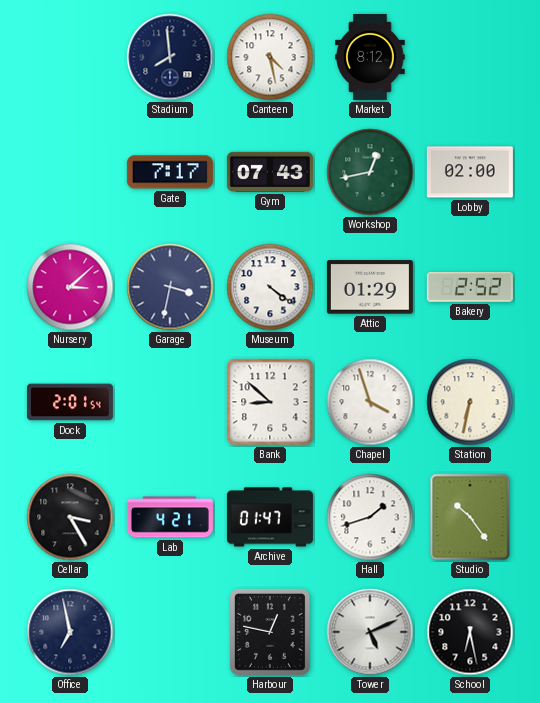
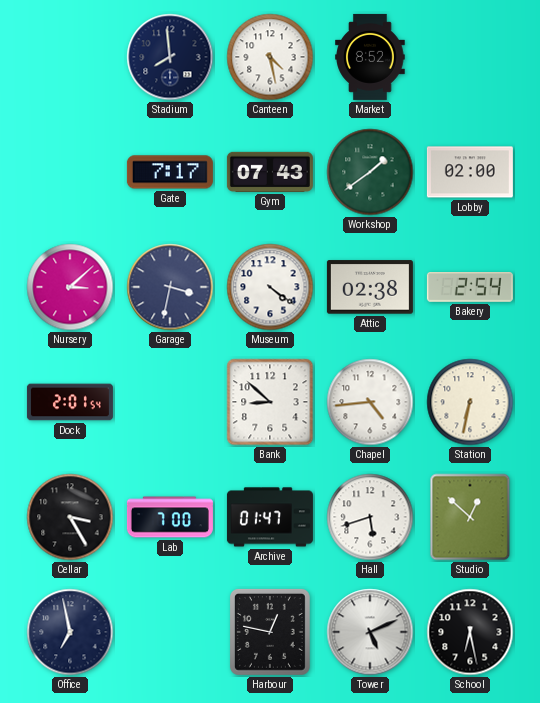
Market: 8:12 -> 8:52
Workshop: 12:43 -> 1:39
Attic: 01:29 -> 02:38
Bakery: 2:52 -> 2:54
Chapel: 3:57 -> 4:44
Lab: 4:21 -> 7:00
Hall: 1:42 -> 5:42
Studio: 10:24 -> 12:52
